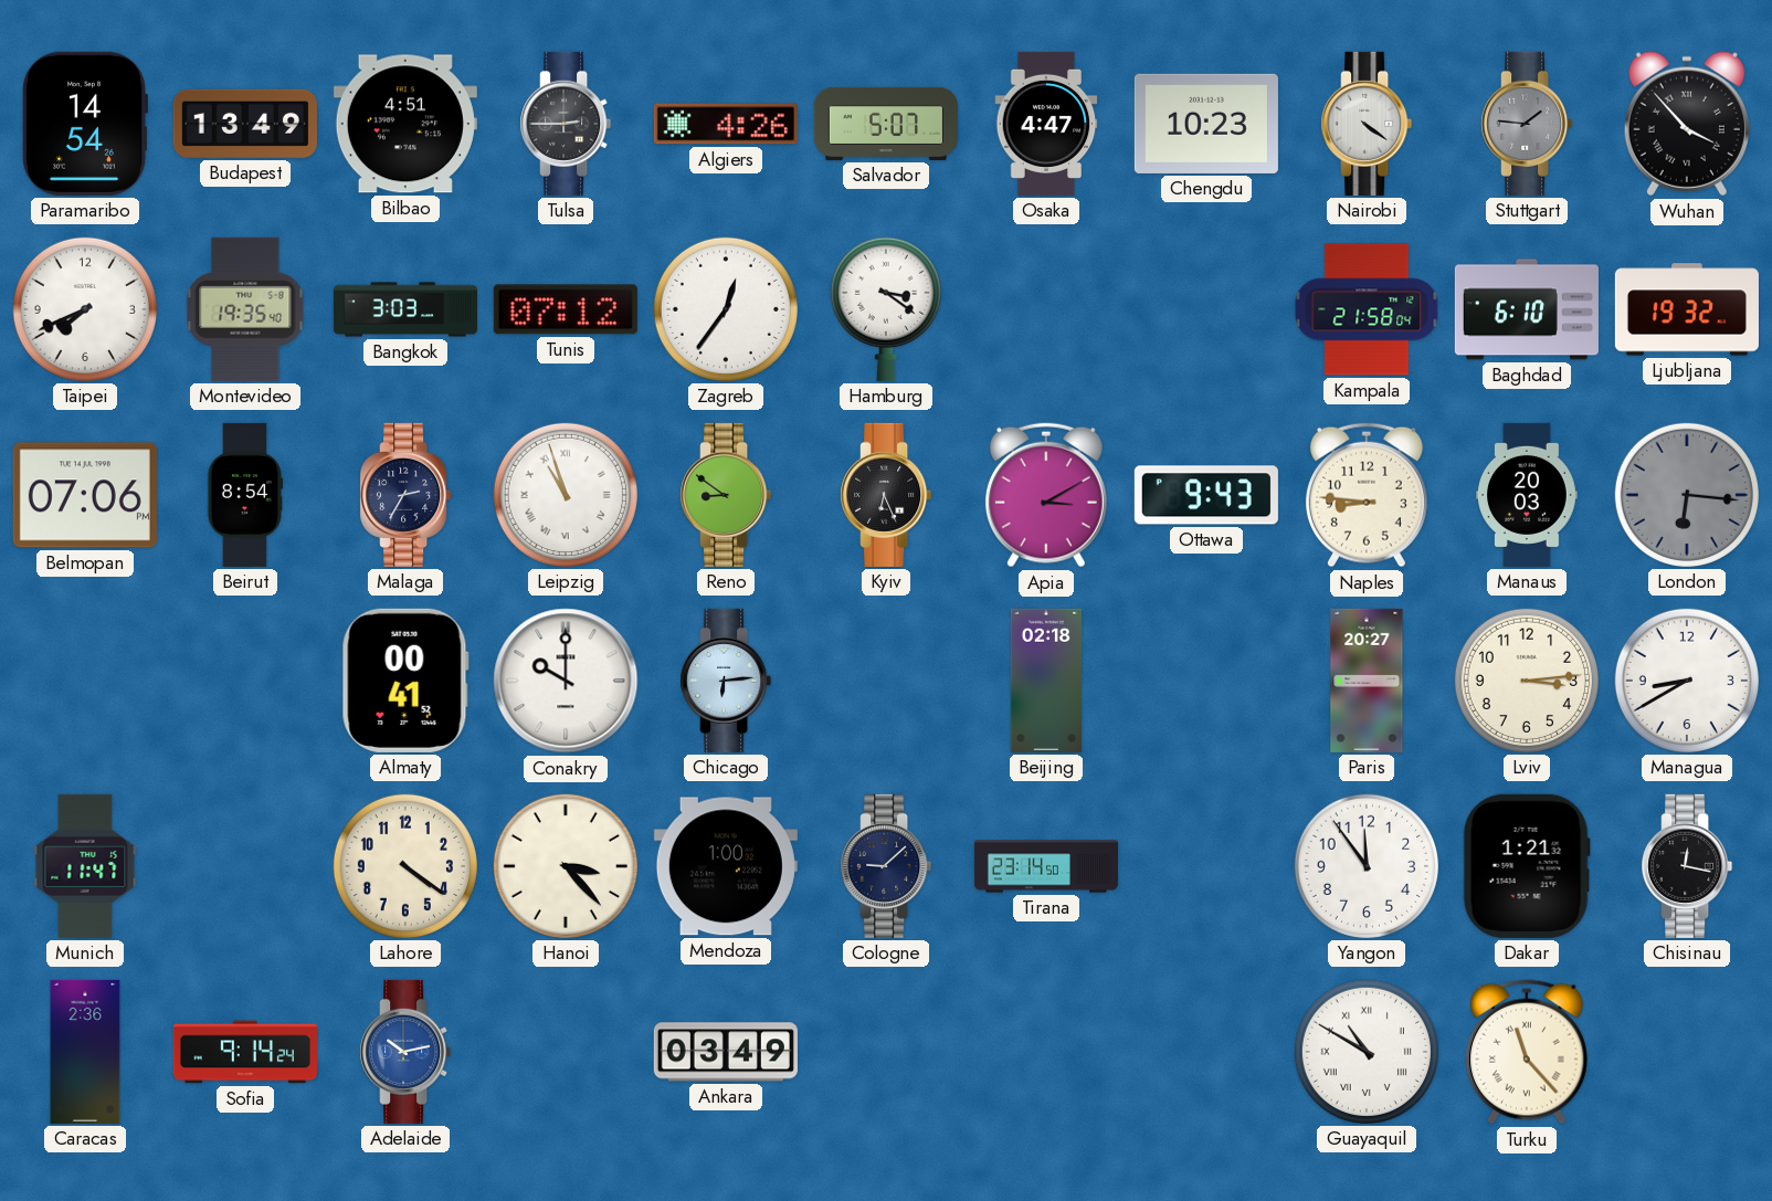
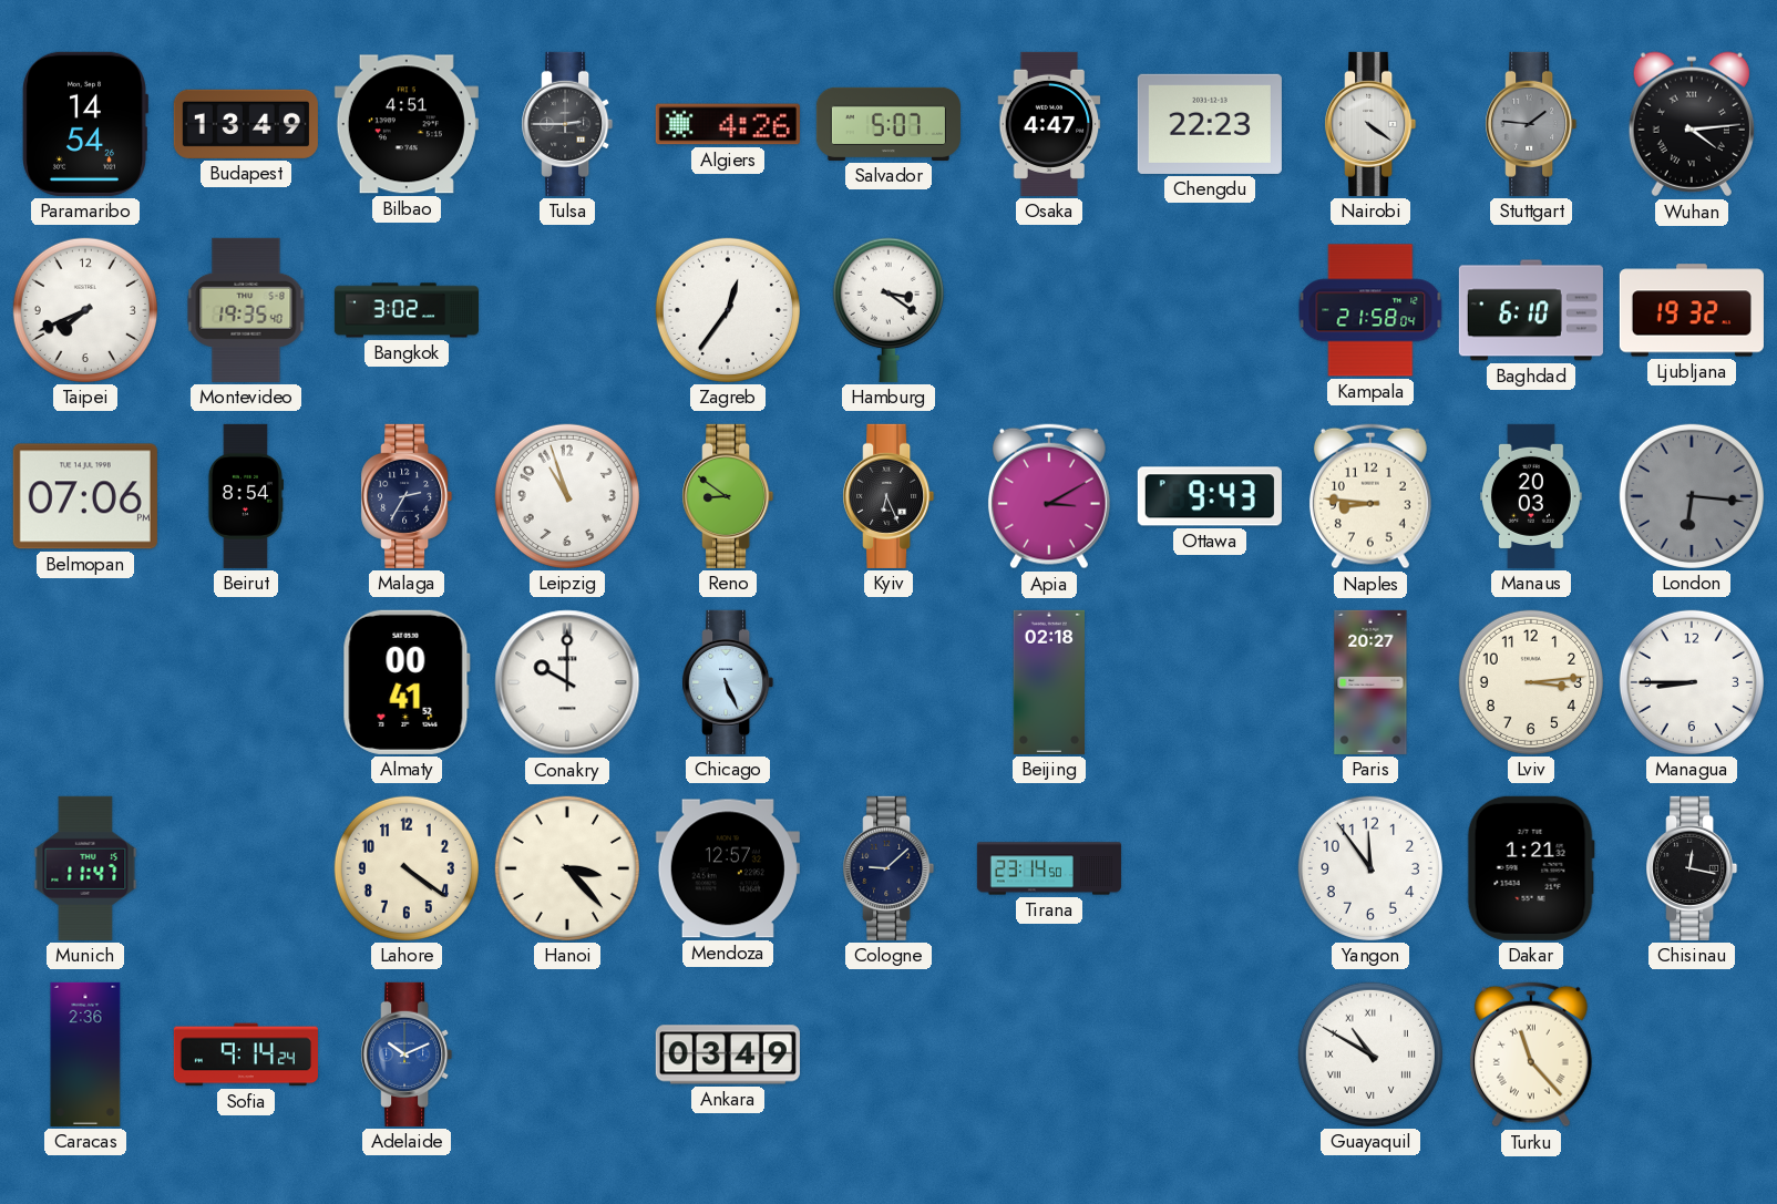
Chengdu: 10:23 -> 22:23
Wuhan: 3:53 -> 4:14
Bangkok: 3:03 -> 3:02
Tunis: 07:12 -> none
Leipzig numerals: Roman -> Arabic
Chicago: 6:14 -> 5:26
Managua: 8:40 -> 8:45
Mendoza: 1:00 -> 12:57
Adelaide: 10:13 -> 10:11
